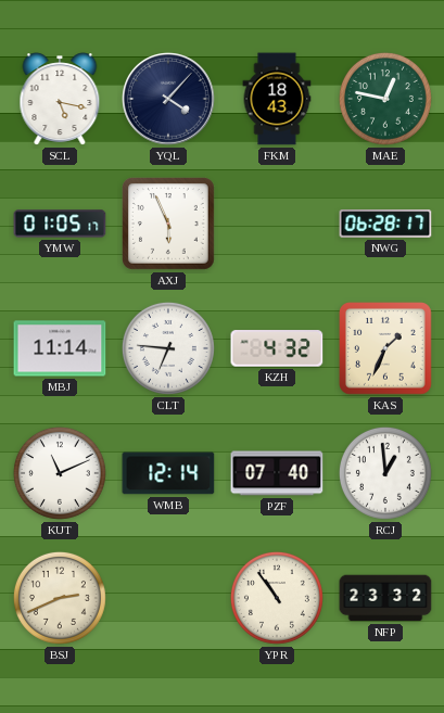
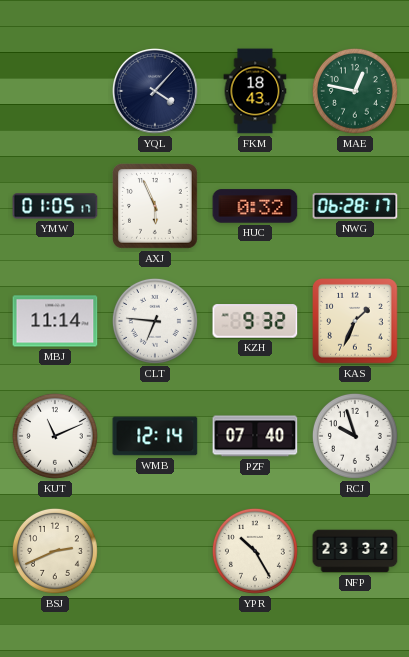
SCL: 5:17 -> none
HUC: none -> 0:32
KZH: 4:32 -> 9:32
RCJ: 12:59 -> 9:57
YPR: 10:54 -> 10:25
